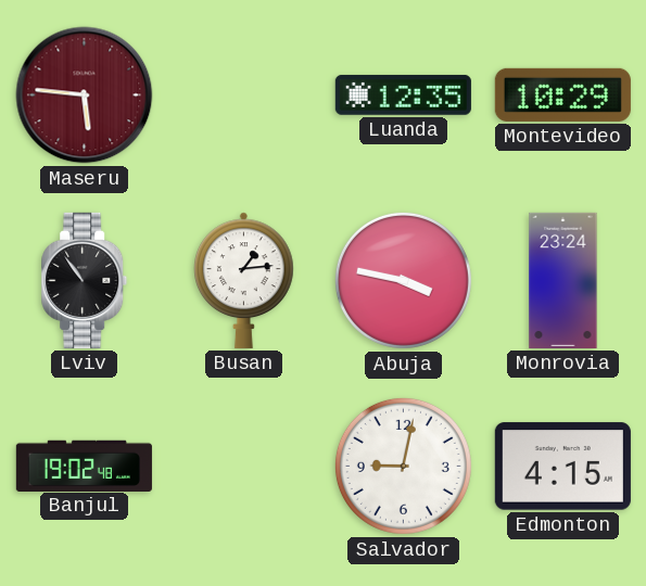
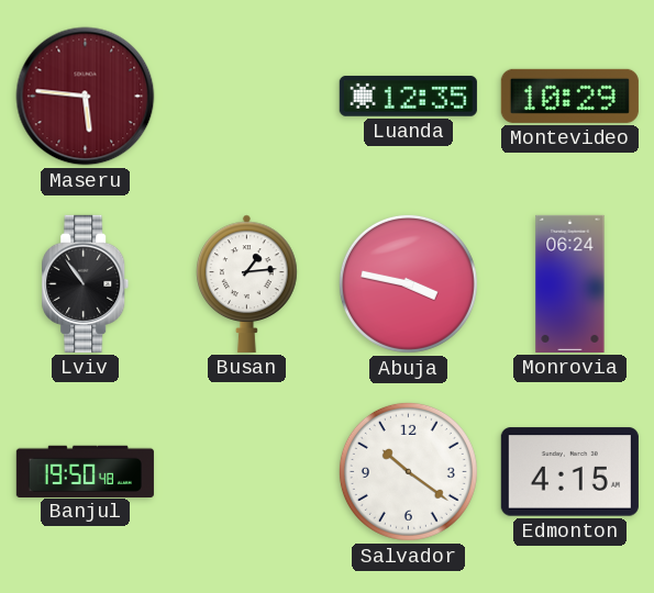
Monrovia: 23:24 -> 06:24
Banjul: 19:02 -> 19:50
Salvador: 9:02 -> 10:21
